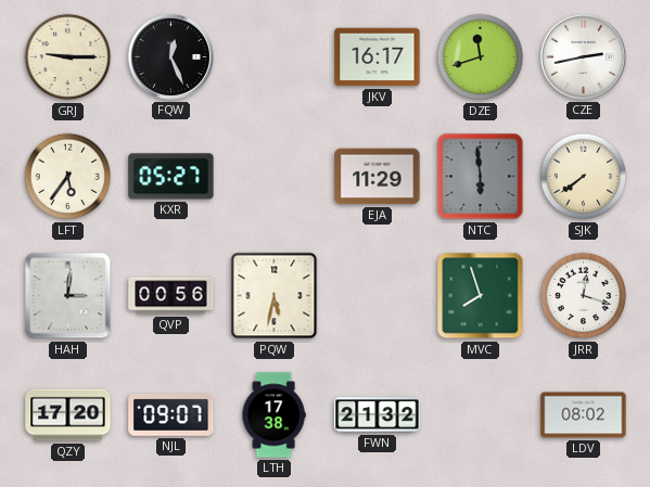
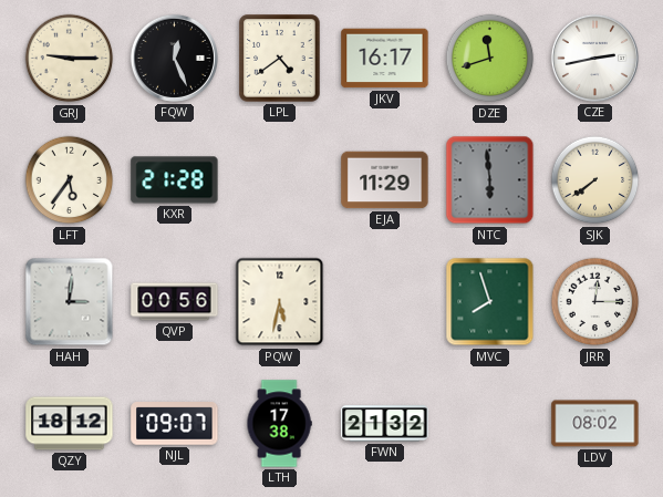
LPL: none -> 4:39
KXR: 05:27 -> 21:28
JRR: 12:18 -> 12:15
QZY: 17:20 -> 18:12
